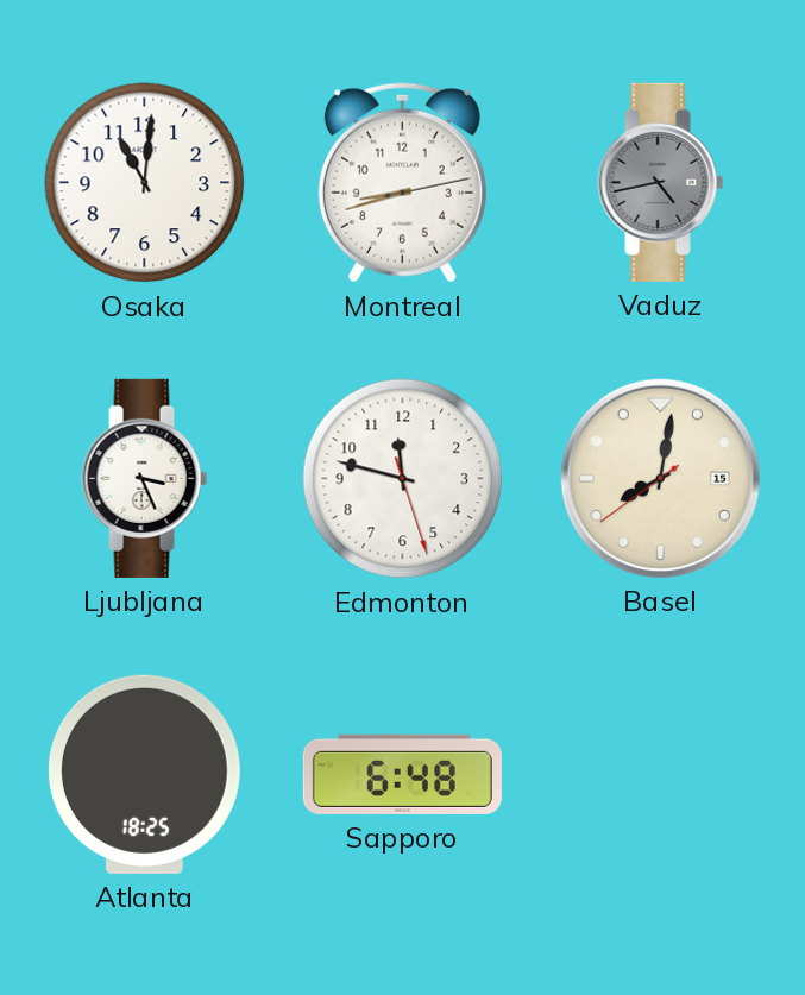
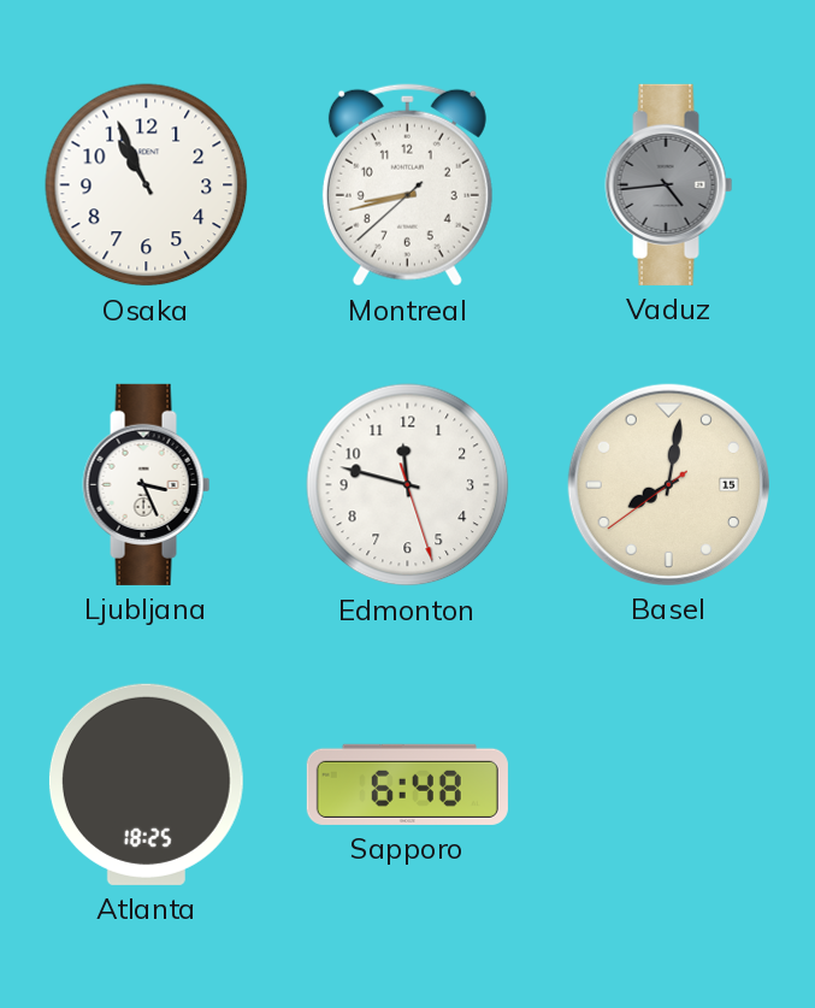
Osaka: 11:01 -> 10:56
Montreal: 8:42:13 -> 8:42:38
Vaduz: 4:43 -> 4:44
